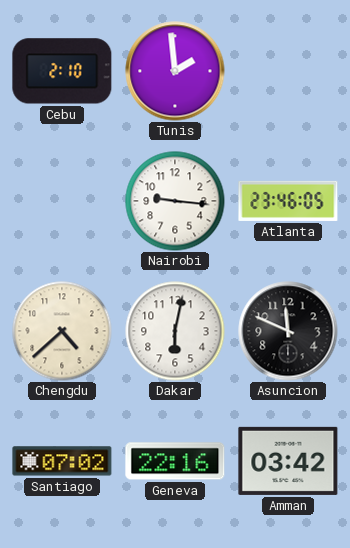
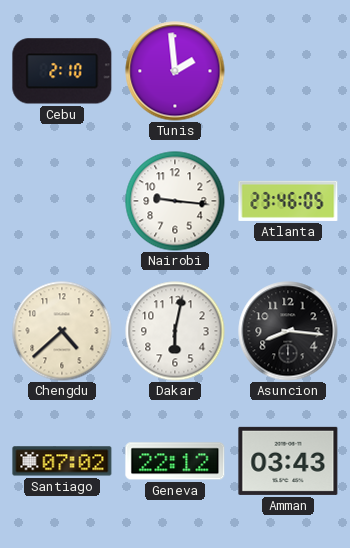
Asuncion: 11:49 -> 8:16
Geneva: 22:16 -> 22:12
Amman: 03:42 -> 03:43
